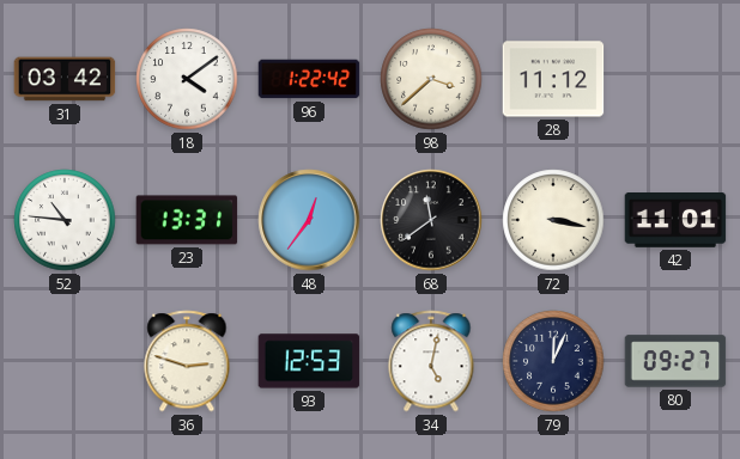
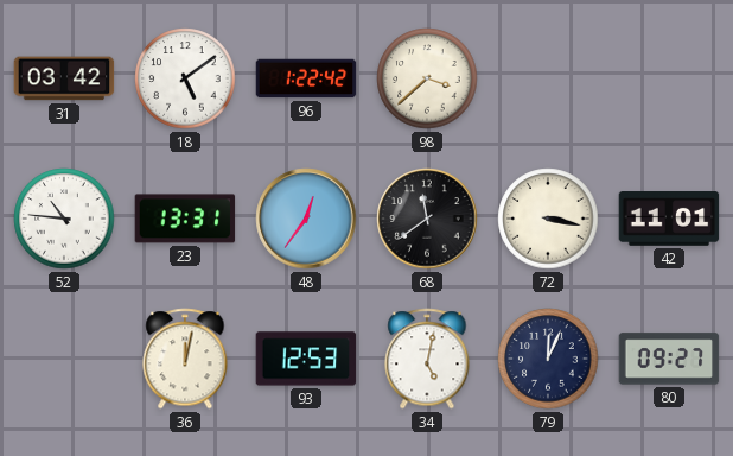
18: 4:09 -> 5:09
28: 11:12 -> none
36: 2:48 -> 12:02
